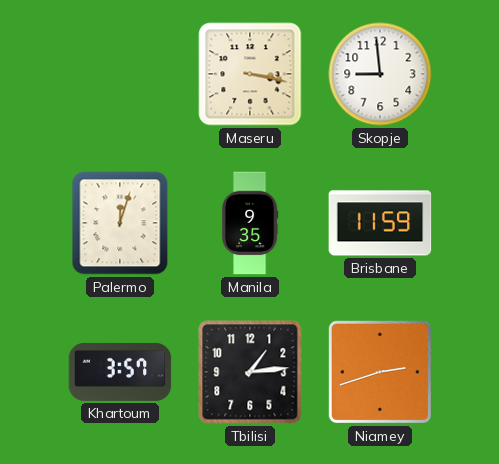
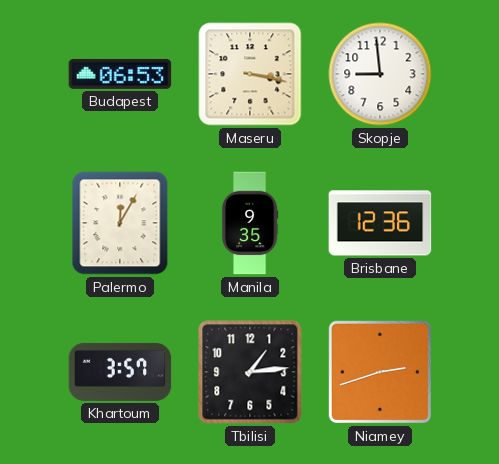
Budapest: none -> 06:53
Palermo: 12:03 -> 12:05
Brisbane: 11:59 -> 12:36
